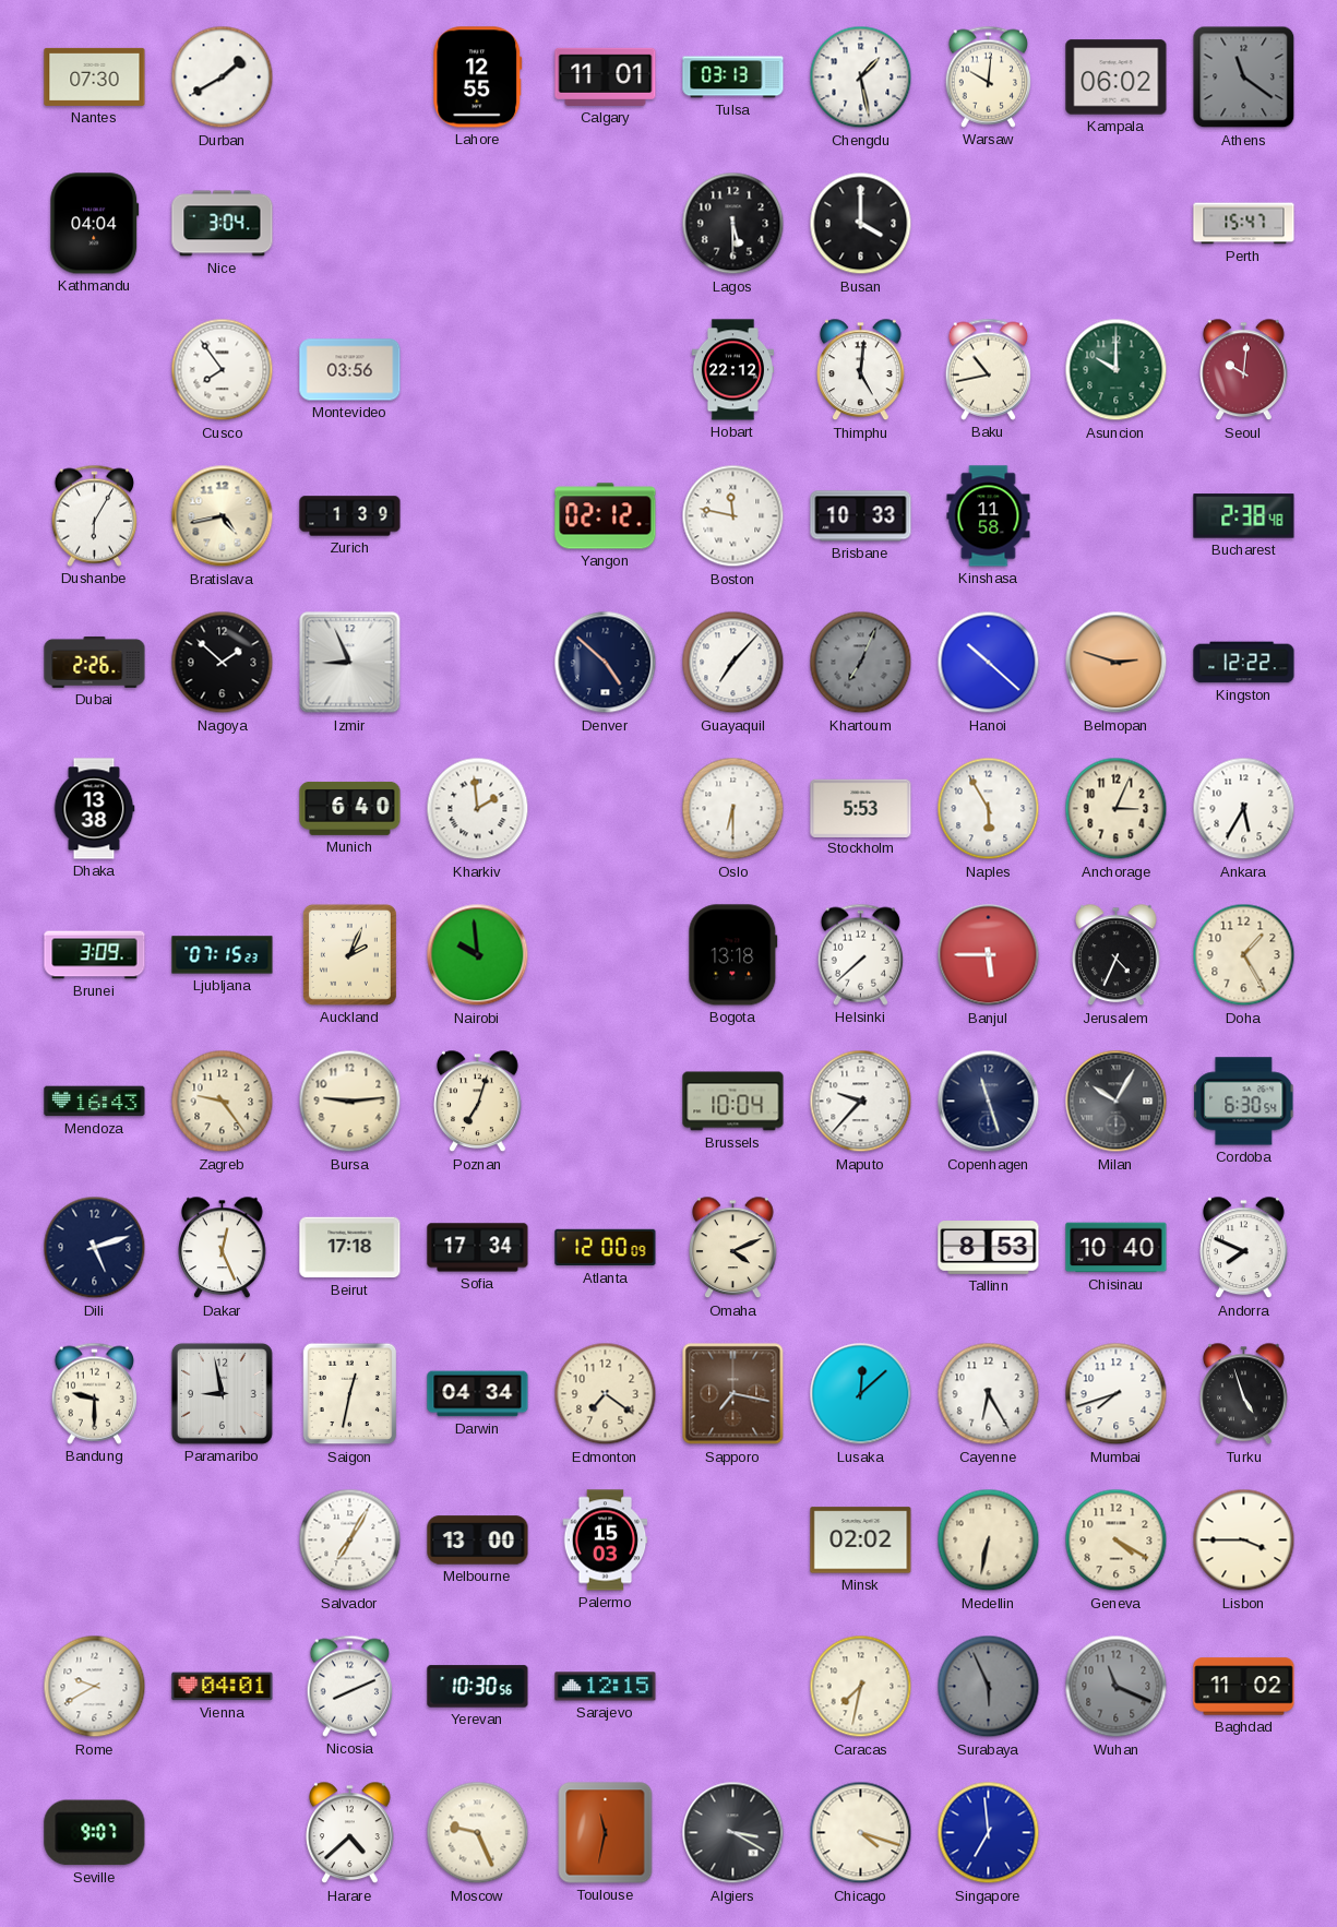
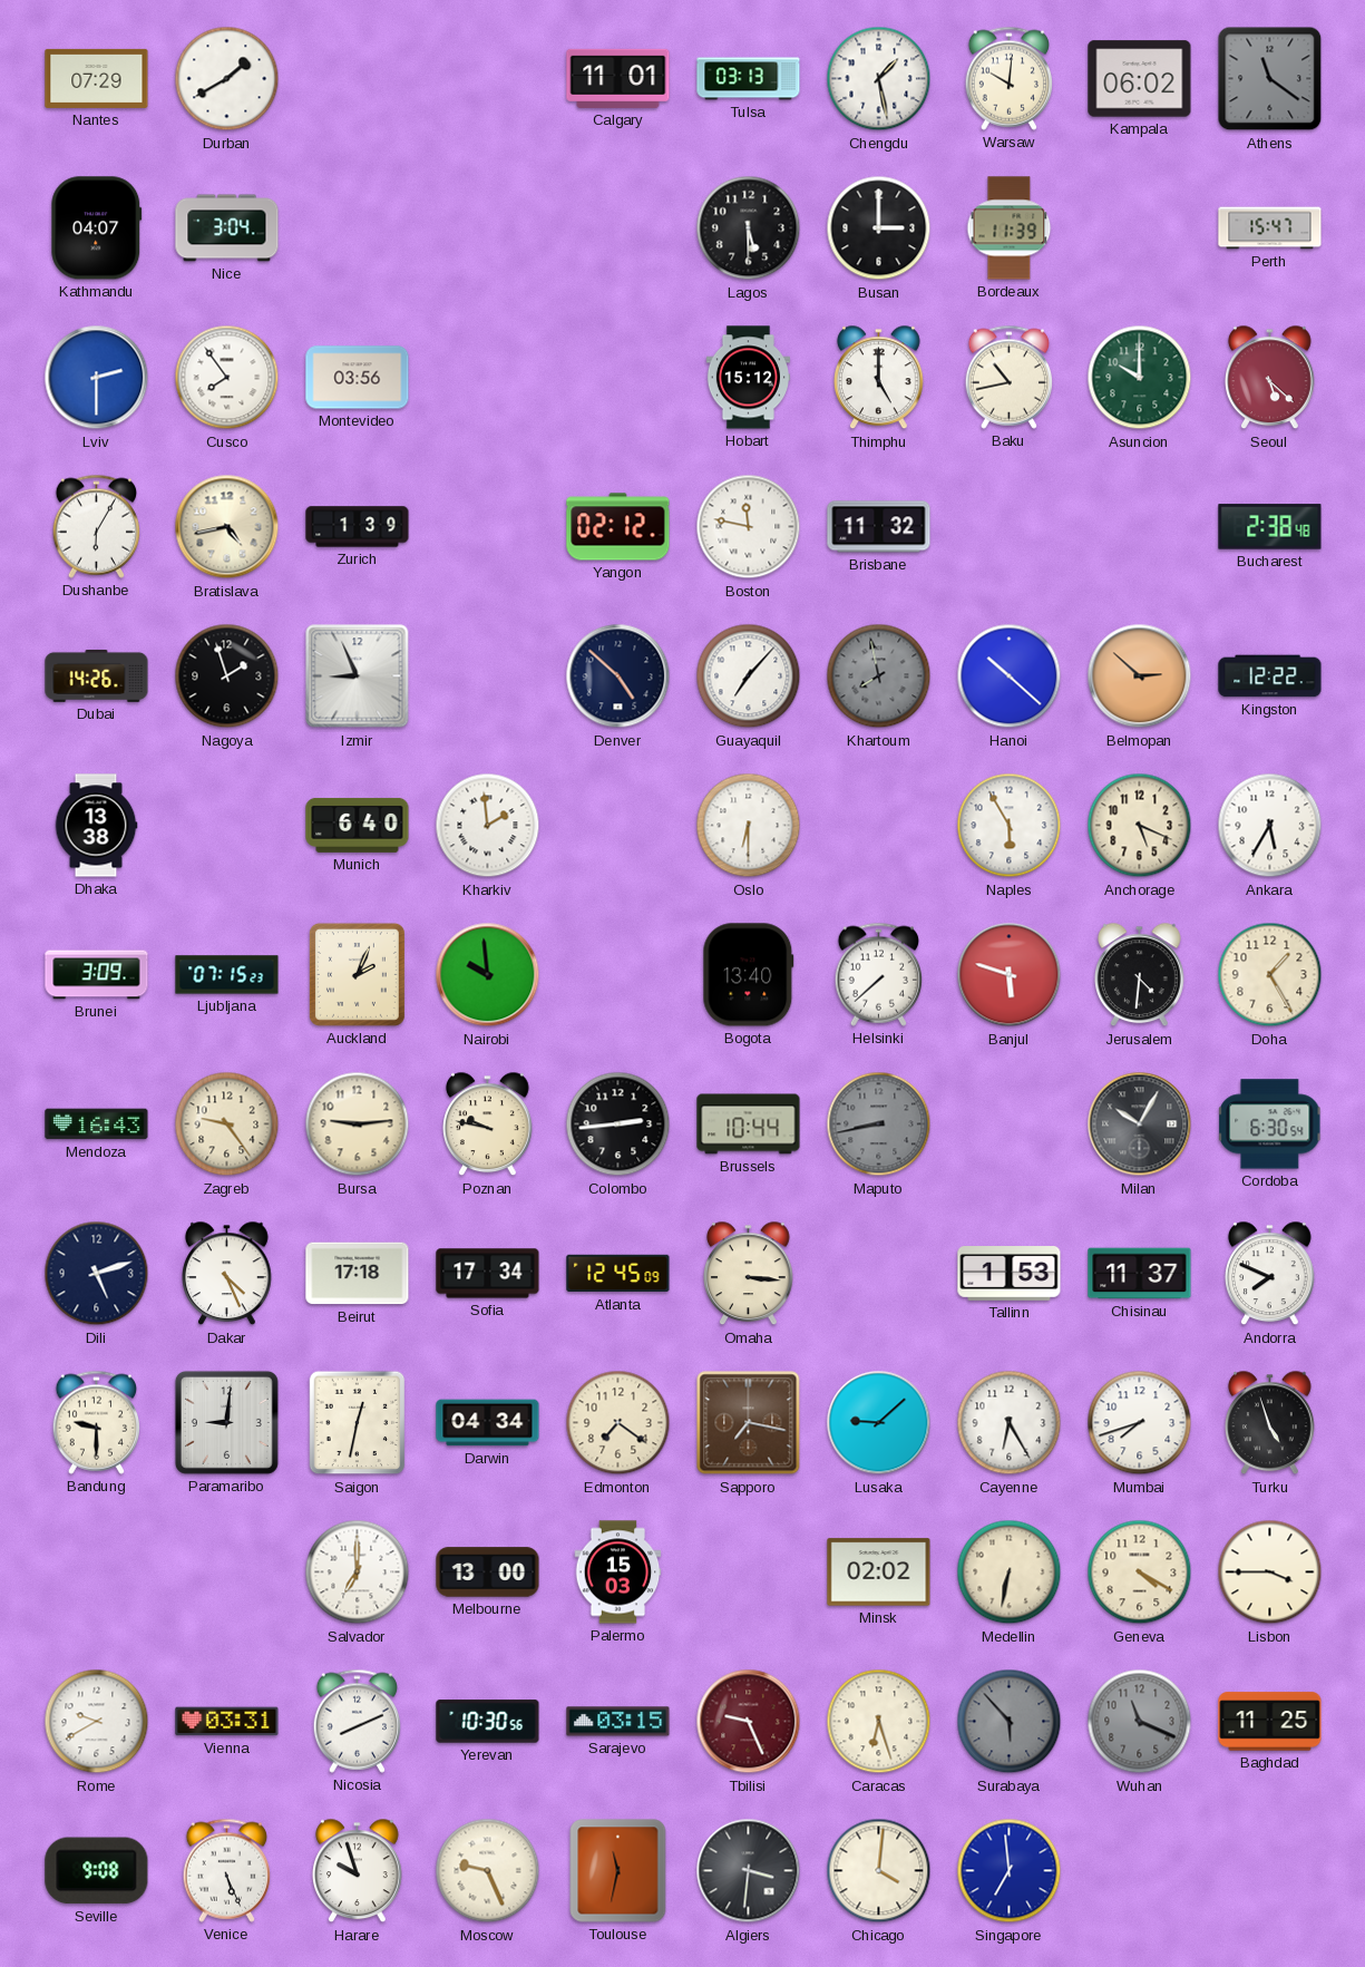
Nantes: 07:30 -> 07:29
Lahore: 12:55 -> none
Kathmandu: 04:04 -> 04:07
Busan: 4:00 -> 3:00
Bordeaux: none -> 11:39
Lviv: none -> 2:30
Hobart: 22:12 -> 15:12
Thimphu: 5:01 -> 5:00
Seoul: 10:01 -> 5:22
Brisbane: 10:33 -> 11:32
Kinshasa: 11:58 -> none
Dubai: 2:26 -> 14:26
Nagoya: 1:52 -> 1:57
Khartoum: 7:04 -> 7:58
Belmopan: 2:48 -> 2:52
Stockholm: 5:53 -> none
Anchorage: 3:04 -> 5:19
Bogota: 13:18 -> 13:40
Banjul: 5:45 -> 5:48
Jerusalem: 4:34 -> 4:31
Poznan: 7:03 -> 9:47
Colombo: none -> 2:44
Brussels: 10:04 -> 10:44
Maputo: 9:37 -> 8:43
Maputo dial: white -> grey
Copenhagen: 11:27 -> none
Dakar: 12:26 -> 4:26
Atlanta: 12:00 -> 12:45
Omaha: 4:11 -> 3:16
Tallinn: 8:53 -> 1:53
Chisinau: 10:40 -> 11:37
Paramaribo: 8:58 -> 9:01
Lusaka: 12:08 -> 9:08
Salvador: 7:05 -> 7:00
Vienna: 04:01 -> 03:31
Sarajevo: 12:15 -> 03:15
Tbilisi: none -> 9:26
Caracas: 7:32 -> 6:27
Surabaya: 5:56 -> 5:53
Baghdad: 11:02 -> 11:25
Seville: 9:07 -> 9:08
Venice: none -> 5:26
Harare: 4:38 -> 9:57
Algiers: 3:20 -> 3:31
Chicago: 4:18 -> 4:01
